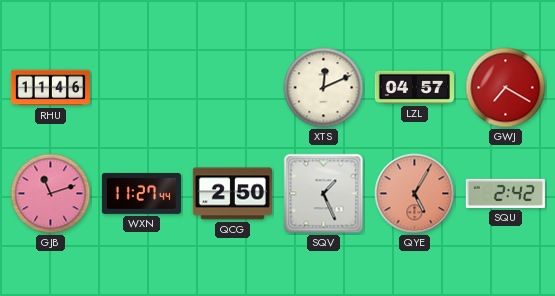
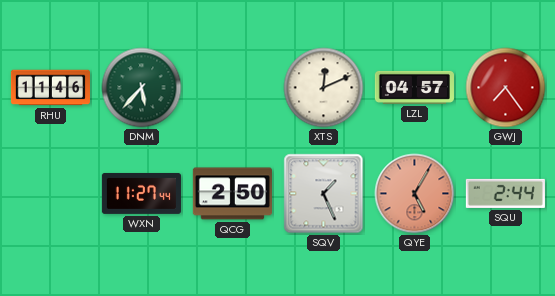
DNM: none -> 5:37
GWJ: 7:20 -> 7:24
GJB: 11:12 -> none
SQU: 2:42 -> 2:44
